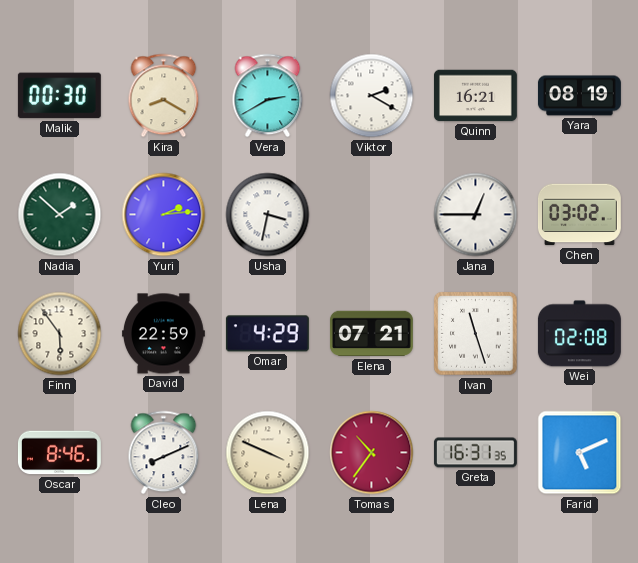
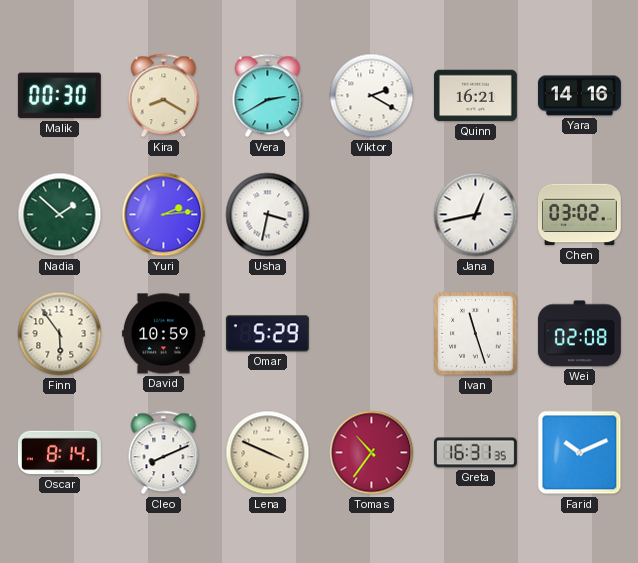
Yara: 08:19 -> 14:16
Jana: 12:45 -> 12:43
David: 22:59 -> 10:59
Omar: 4:29 -> 5:29
Elena: 07:21 -> none
Oscar: 8:46 -> 8:14
Farid: 5:11 -> 10:11
